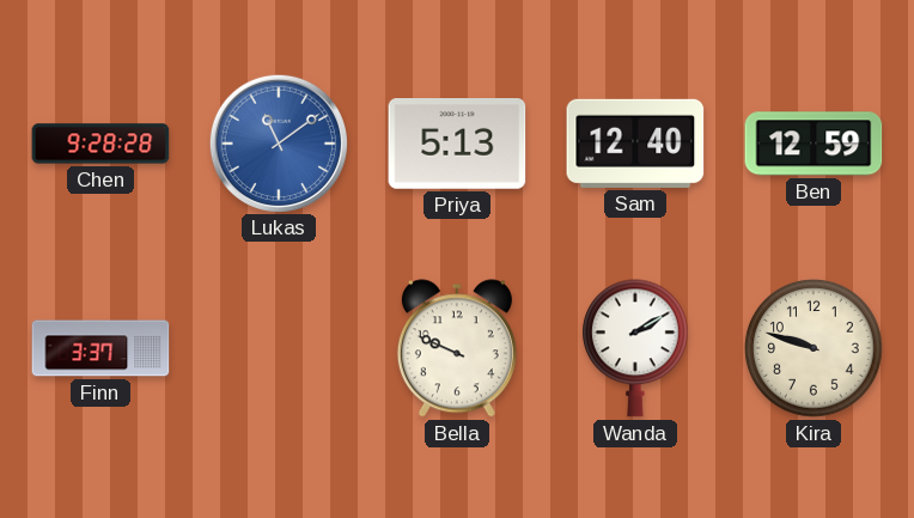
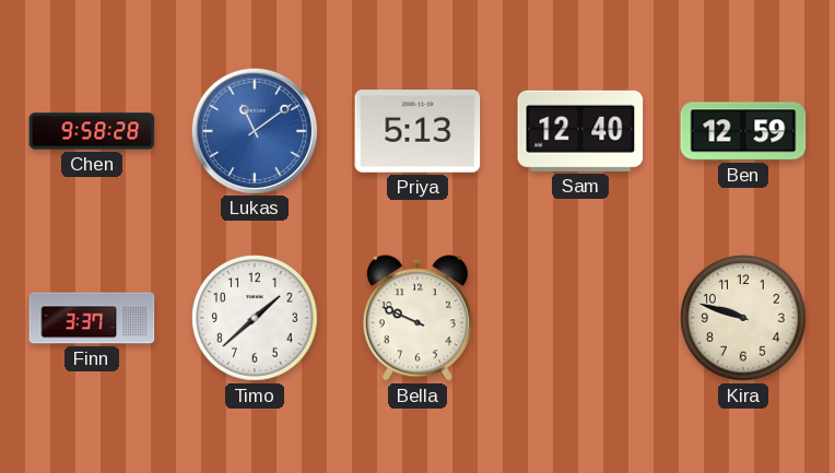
Chen: 9:28 -> 9:58
Timo: none -> 1:38
Wanda: 2:10 -> none
